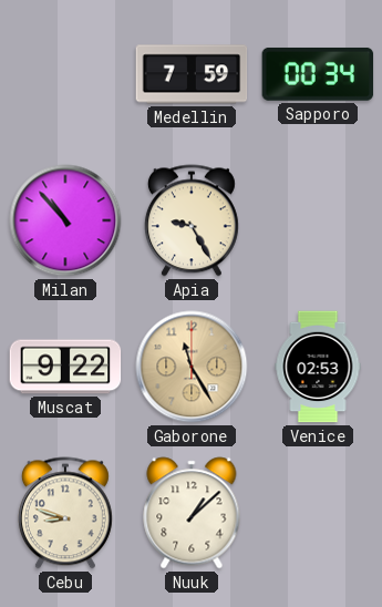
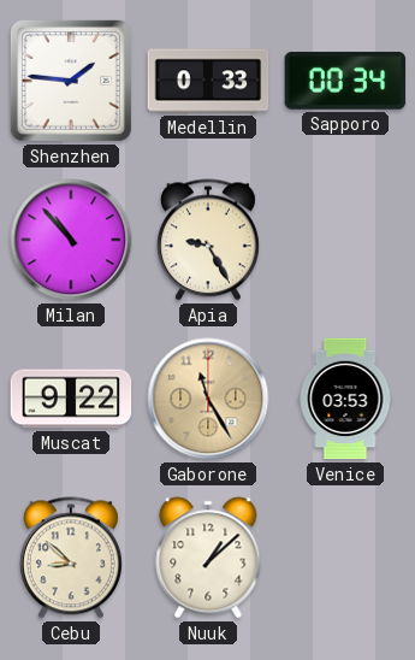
Shenzhen: none -> 1:46
Medellin: 7:59 -> 0:33
Venice: 02:53 -> 03:53
Cebu: 8:48 -> 8:52
